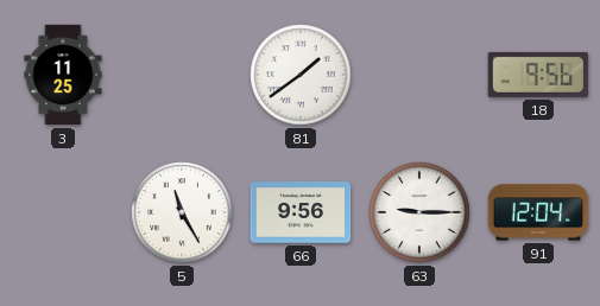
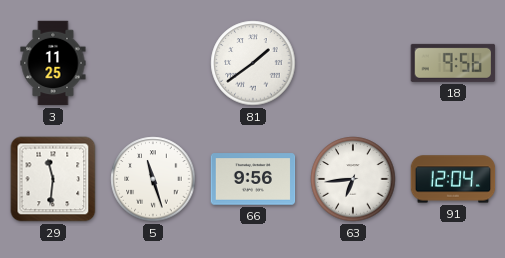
29: none -> 11:31
5: 11:25 -> 11:27
63: 9:15 -> 6:44
